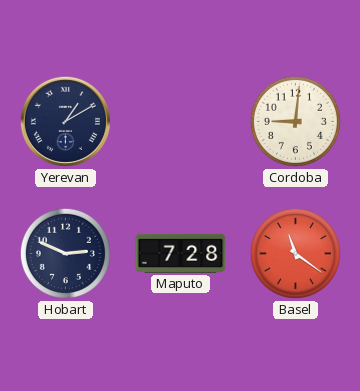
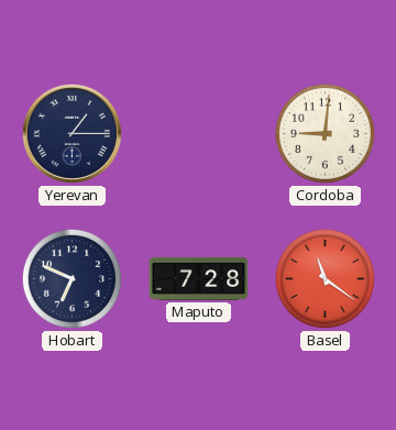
Yerevan: 1:10 -> 1:15
Hobart: 2:49 -> 6:49
